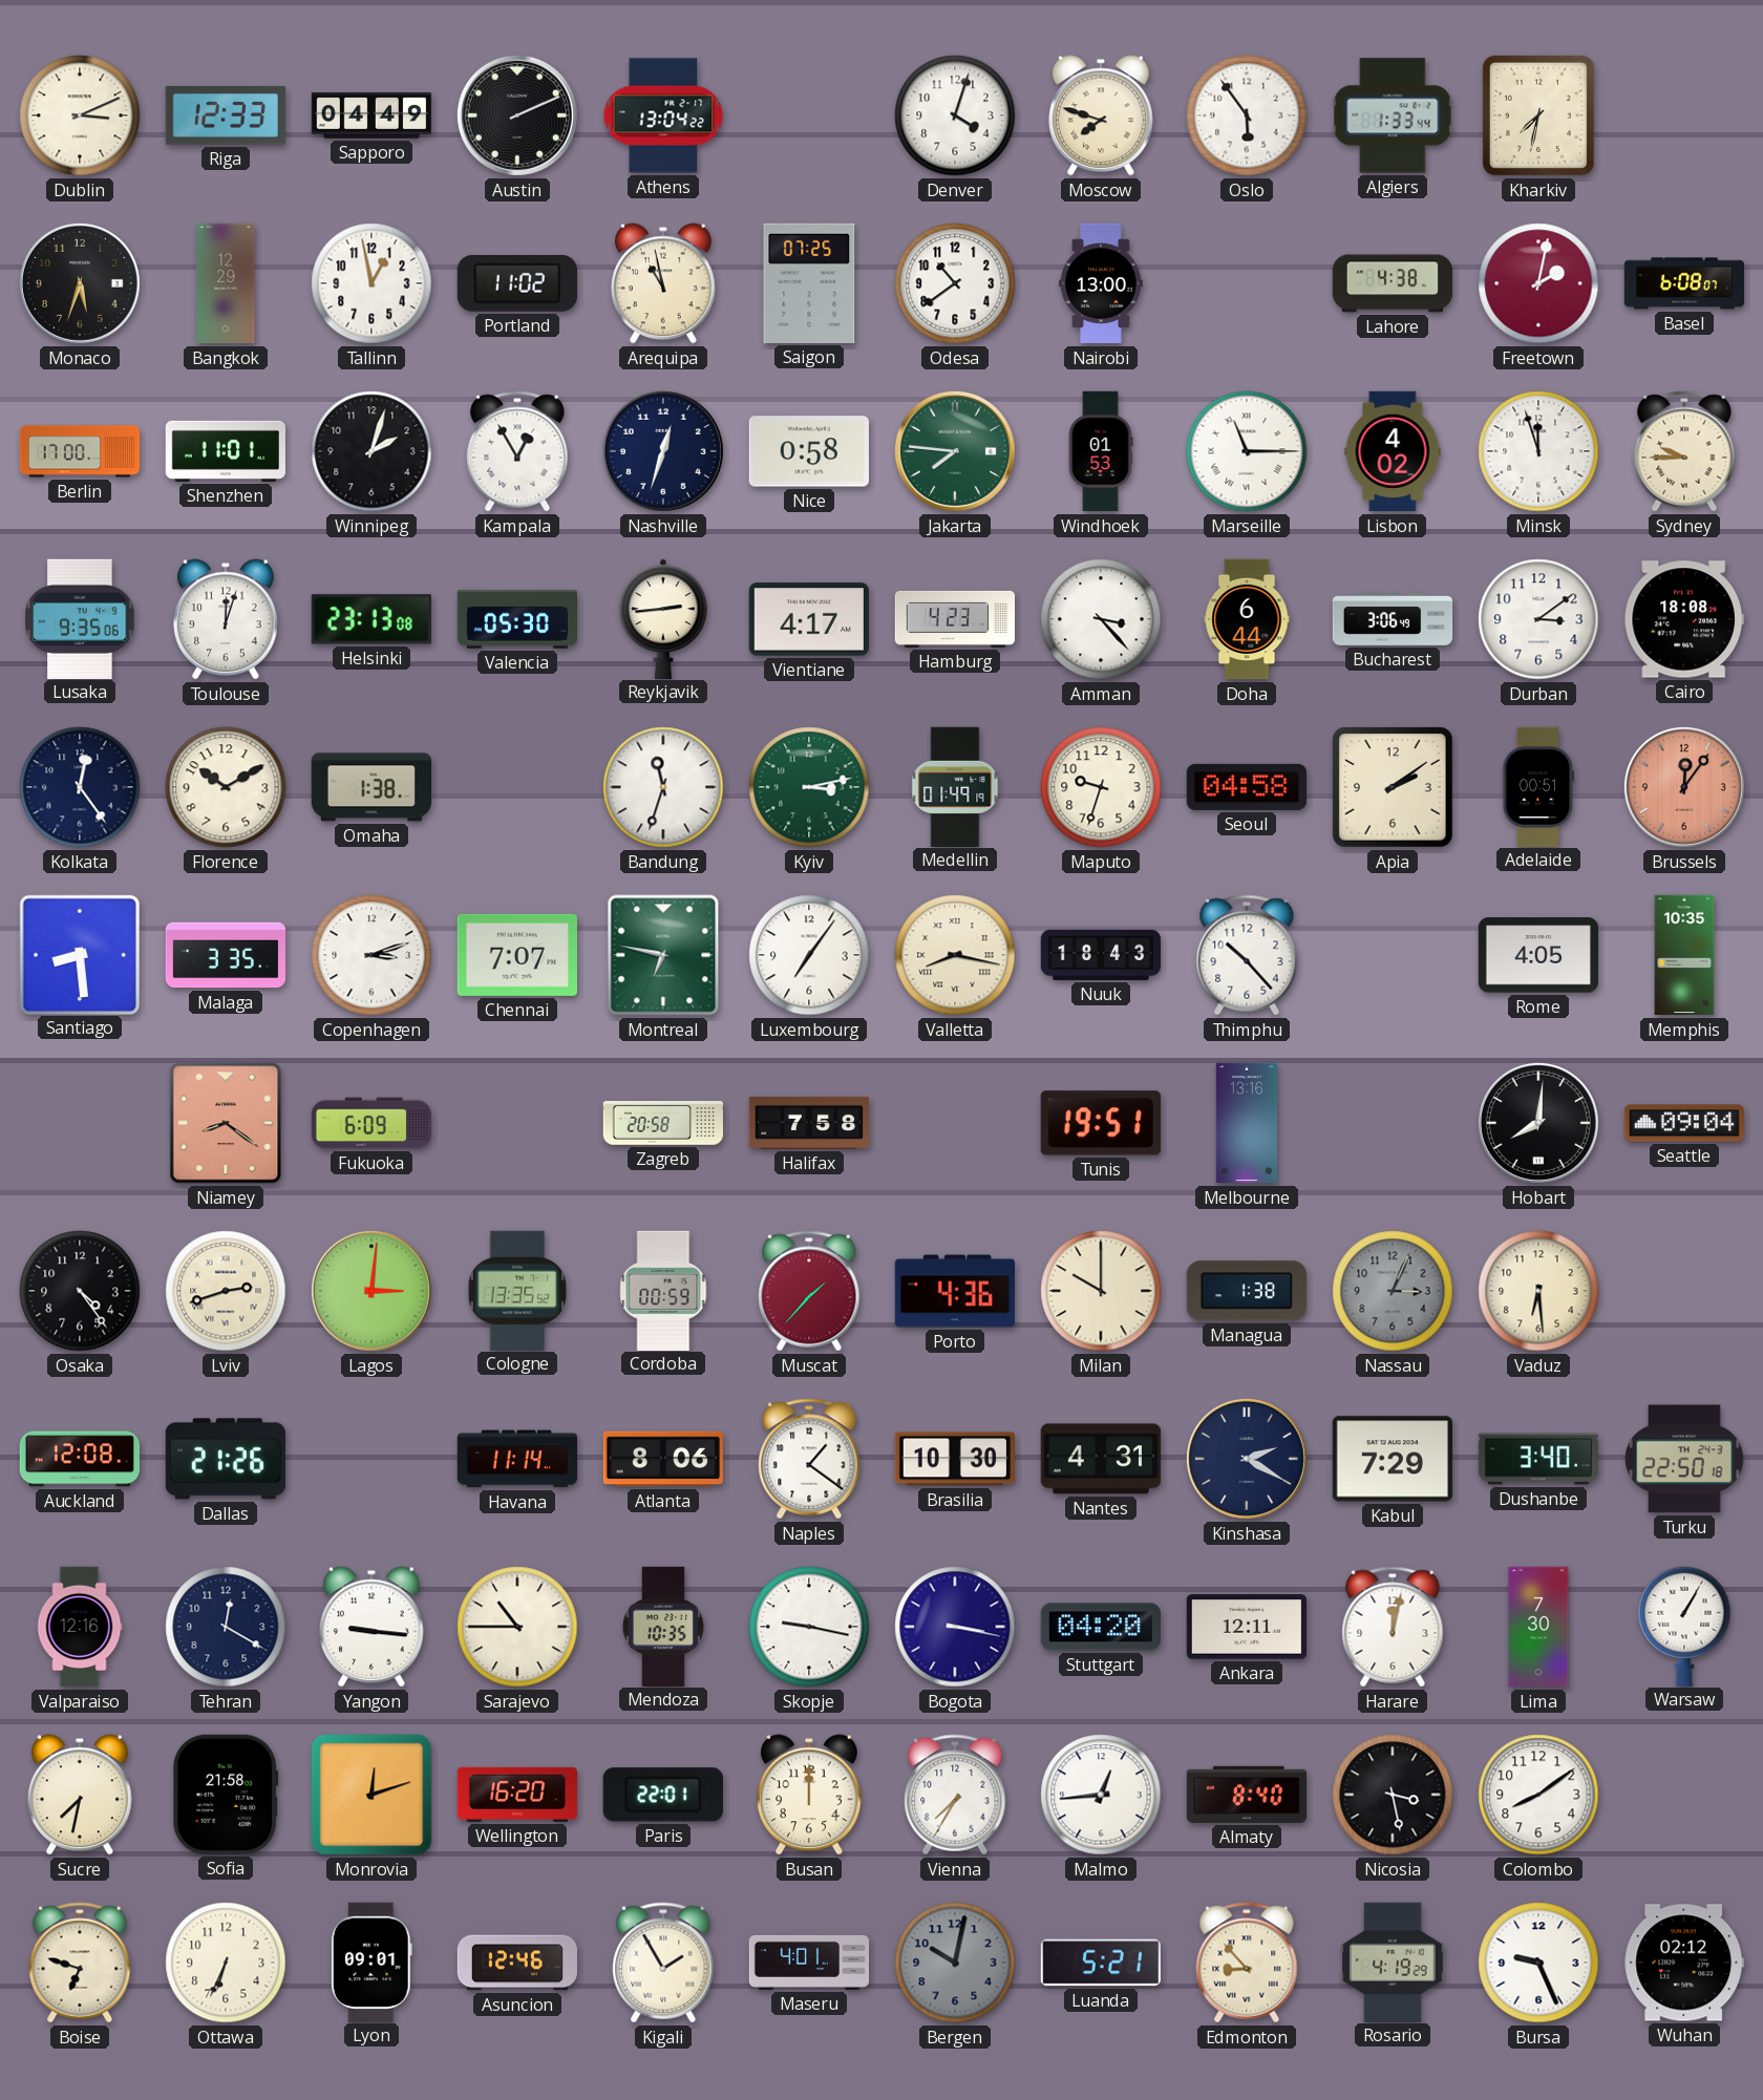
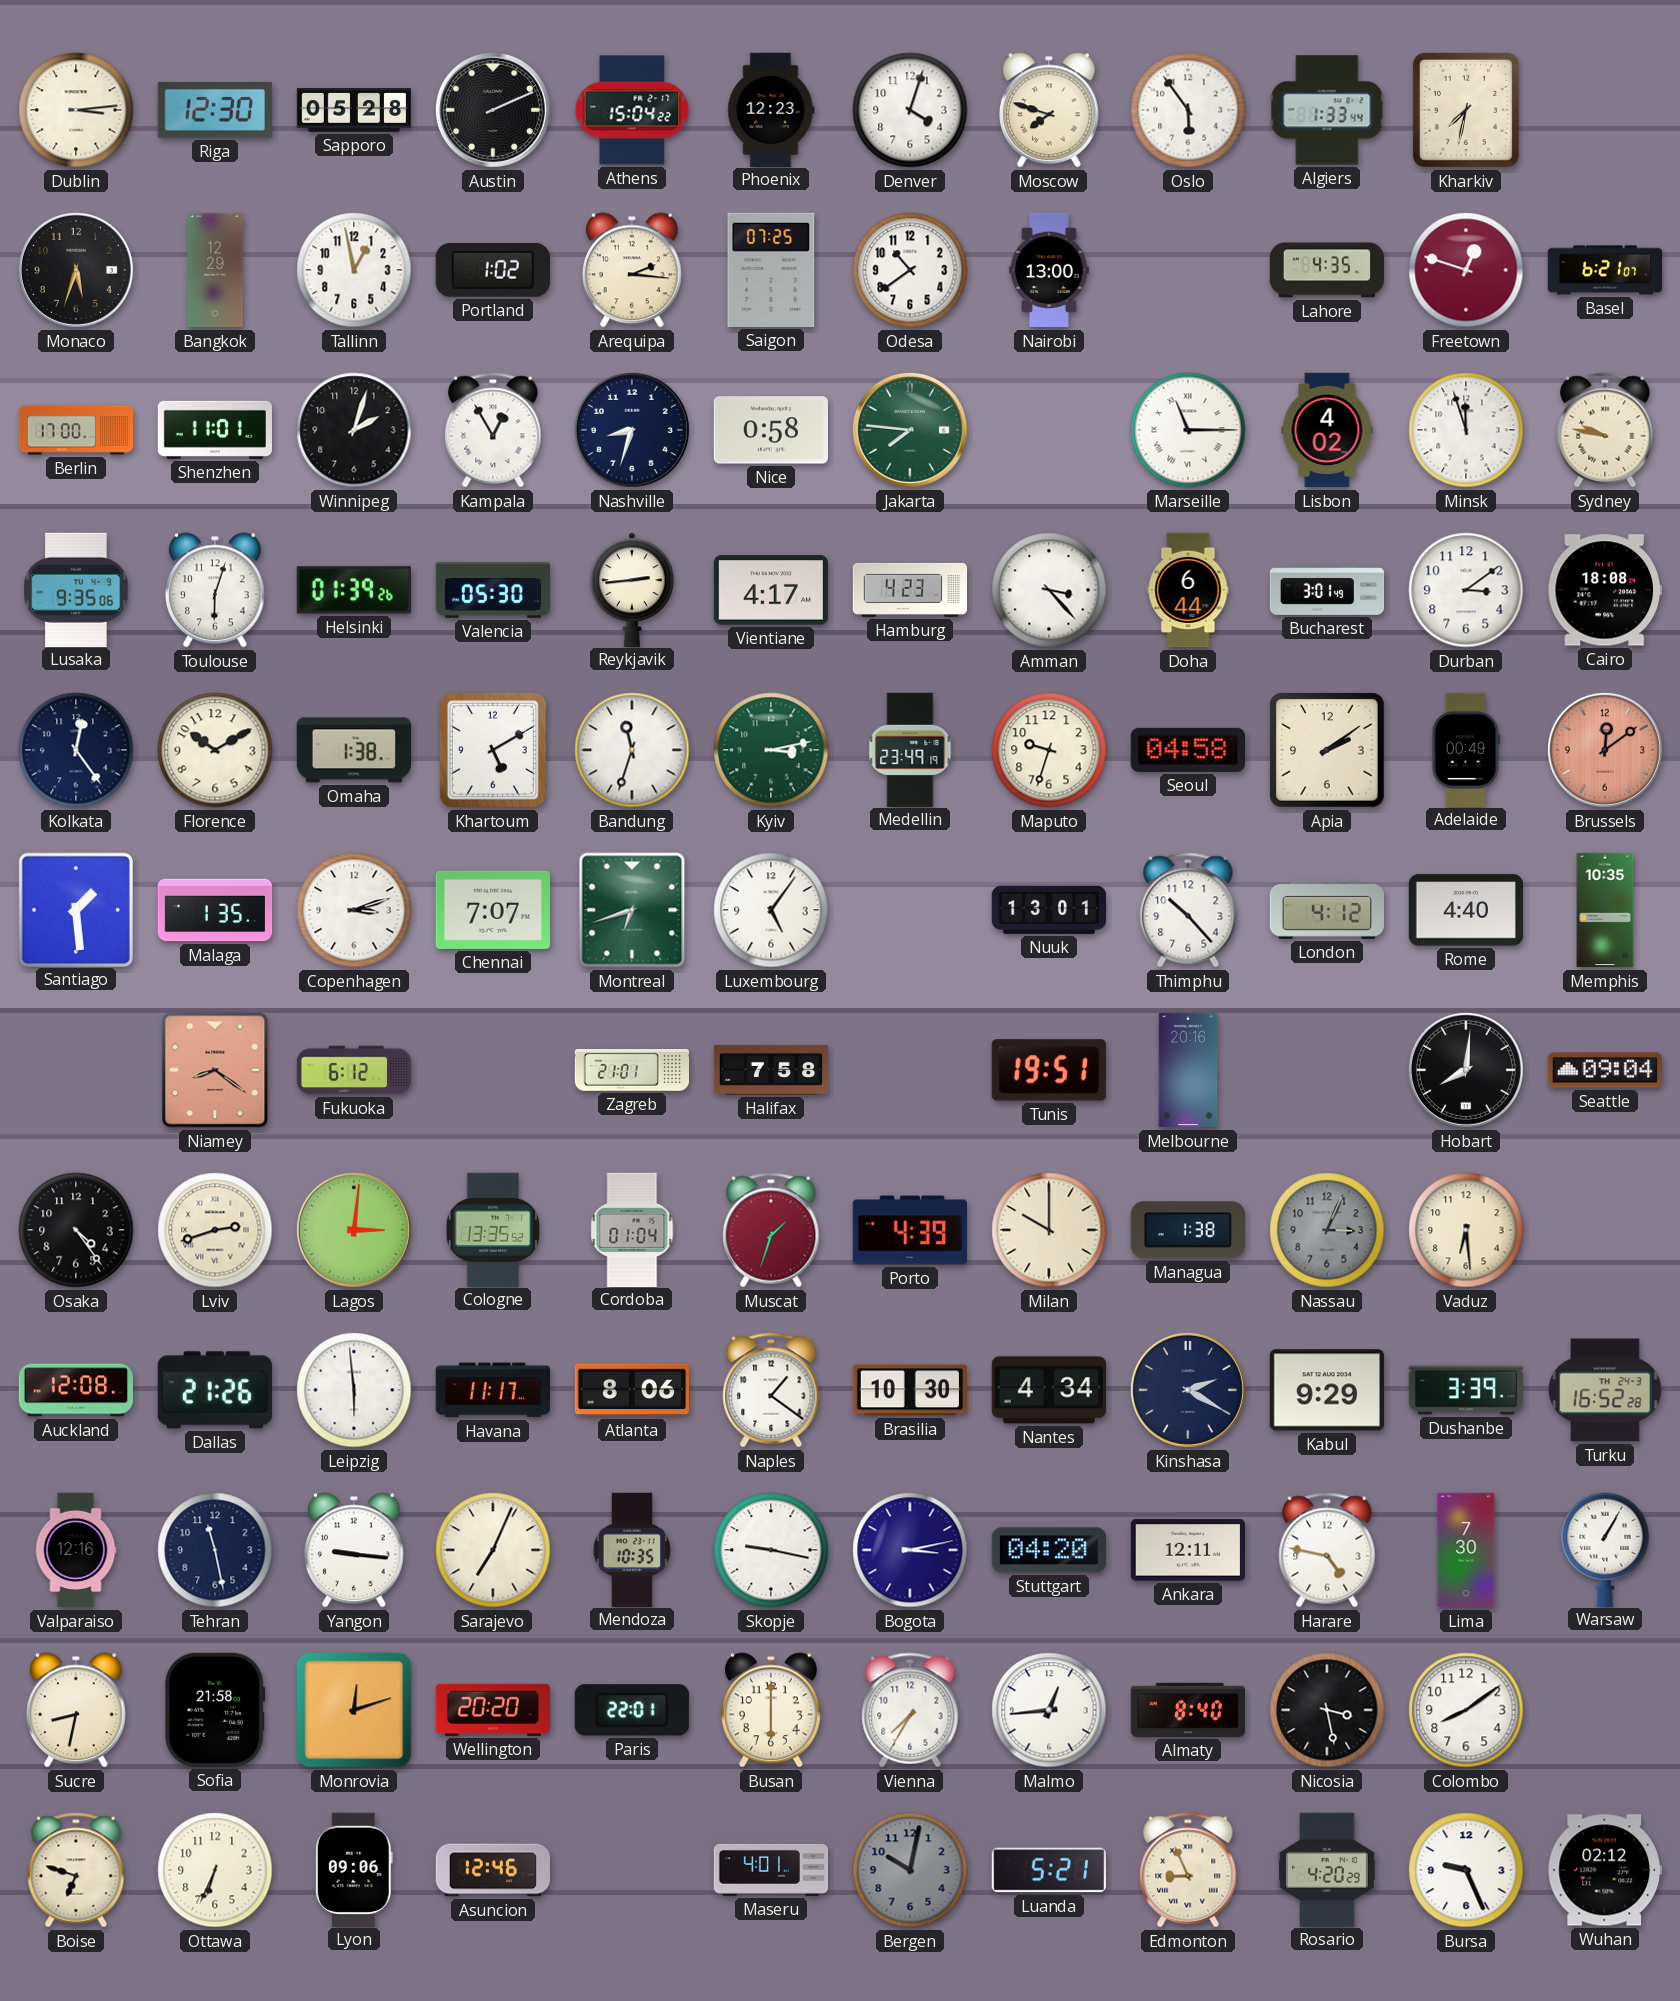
Dublin: 3:11 -> 3:14
Riga: 12:33 -> 12:30
Sapporo: 04:49 -> 05:28
Athens: 13:04 -> 15:04
Phoenix: none -> 12:23
Portland: 11:02 -> 1:02
Arequipa: 10:58 -> 2:16
Lahore: 4:38 -> 4:35
Freetown: 2:02 -> 12:48
Basel: 6:08 -> 6:21
Nashville: 12:33 -> 8:33
Windhoek: 01:53 -> none
Sydney: 9:45 -> 9:47
Toulouse: 12:03 -> 6:03
Helsinki: 23:13 -> 01:39
Bucharest: 3:06 -> 3:01
Khartoum: none -> 5:10
Medellin: 01:49 -> 23:49
Adelaide: 00:51 -> 00:49
Brussels: 12:06 -> 12:09
Santiago: 8:29 -> 1:29
Malaga: 3:35 -> 1:35
Montreal: 6:47 -> 6:42
Luxembourg: 7:06 -> 5:06
Valletta: 8:17 -> none
Nuuk: 18:43 -> 13:01
London: none -> 4:12
Rome: 4:05 -> 4:40
Fukuoka: 6:09 -> 6:12
Zagreb: 20:58 -> 21:01
Melbourne: 13:16 -> 20:16
Cordoba: 00:59 -> 01:04
Muscat: 1:37 -> 1:33
Porto: 4:36 -> 4:39
Leipzig: none -> 5:59
Havana: 11:14 -> 11:17
Nantes: 4:31 -> 4:34
Kabul: 7:29 -> 9:29
Dushanbe: 3:40 -> 3:39
Turku: 22:50 -> 16:52
Tehran: 12:20 -> 11:28
Sarajevo: 10:45 -> 7:04
Bogota: 3:17 -> 3:13
Harare: 12:02 -> 4:47
Sucre: 7:32 -> 8:32
Wellington: 16:20 -> 20:20
Busan: 12:00 -> 6:00
Lyon: 09:01 -> 09:06
Kigali: 1:55 -> none
Edmonton: 8:53 -> 8:56
Rosario: 4:19 -> 4:20
